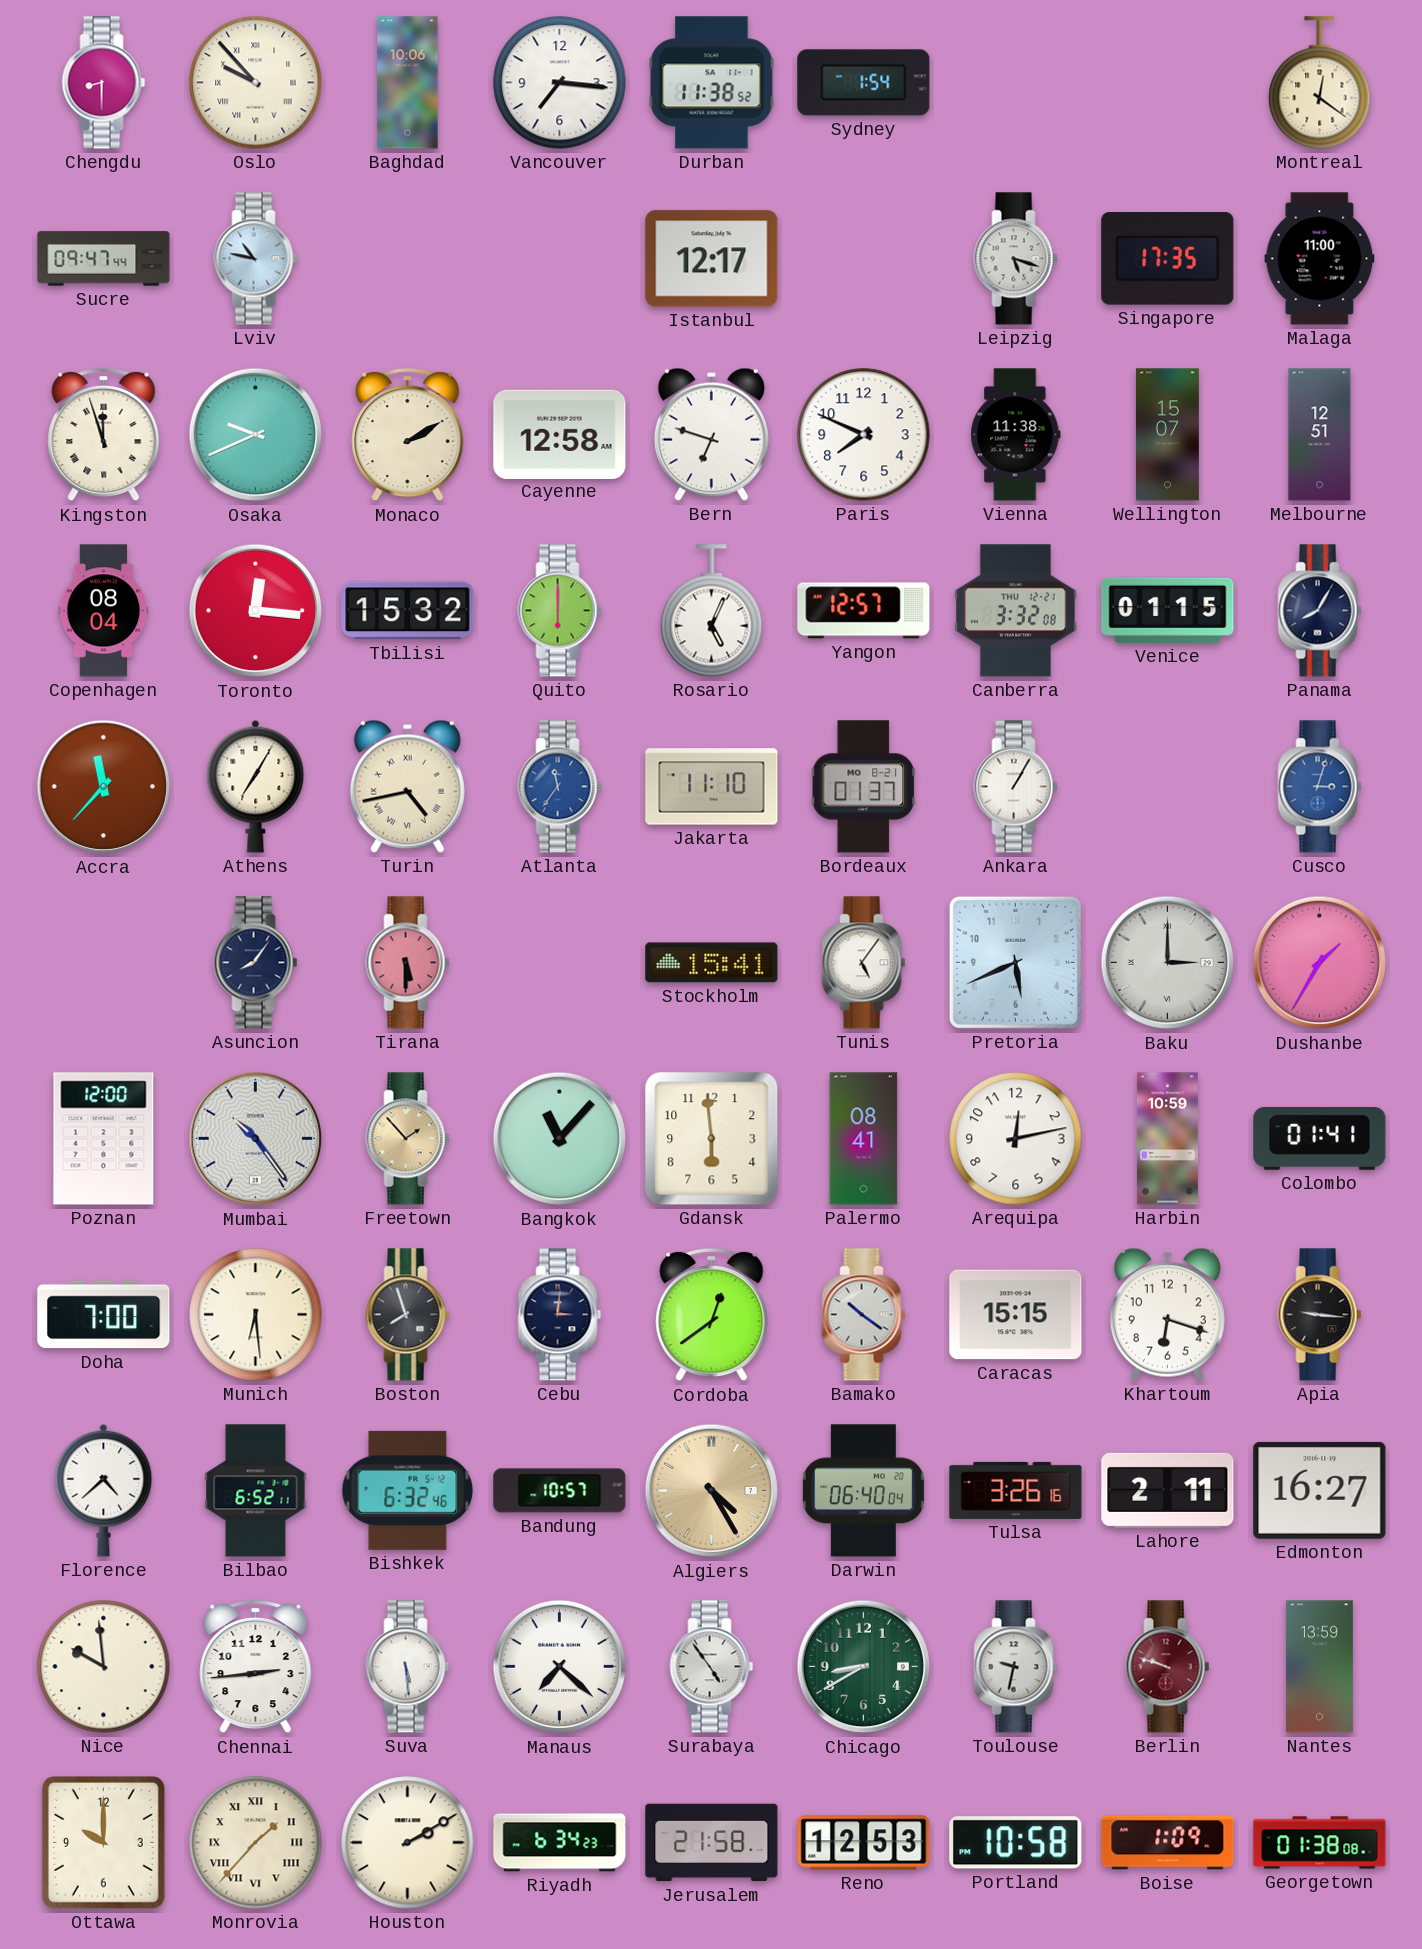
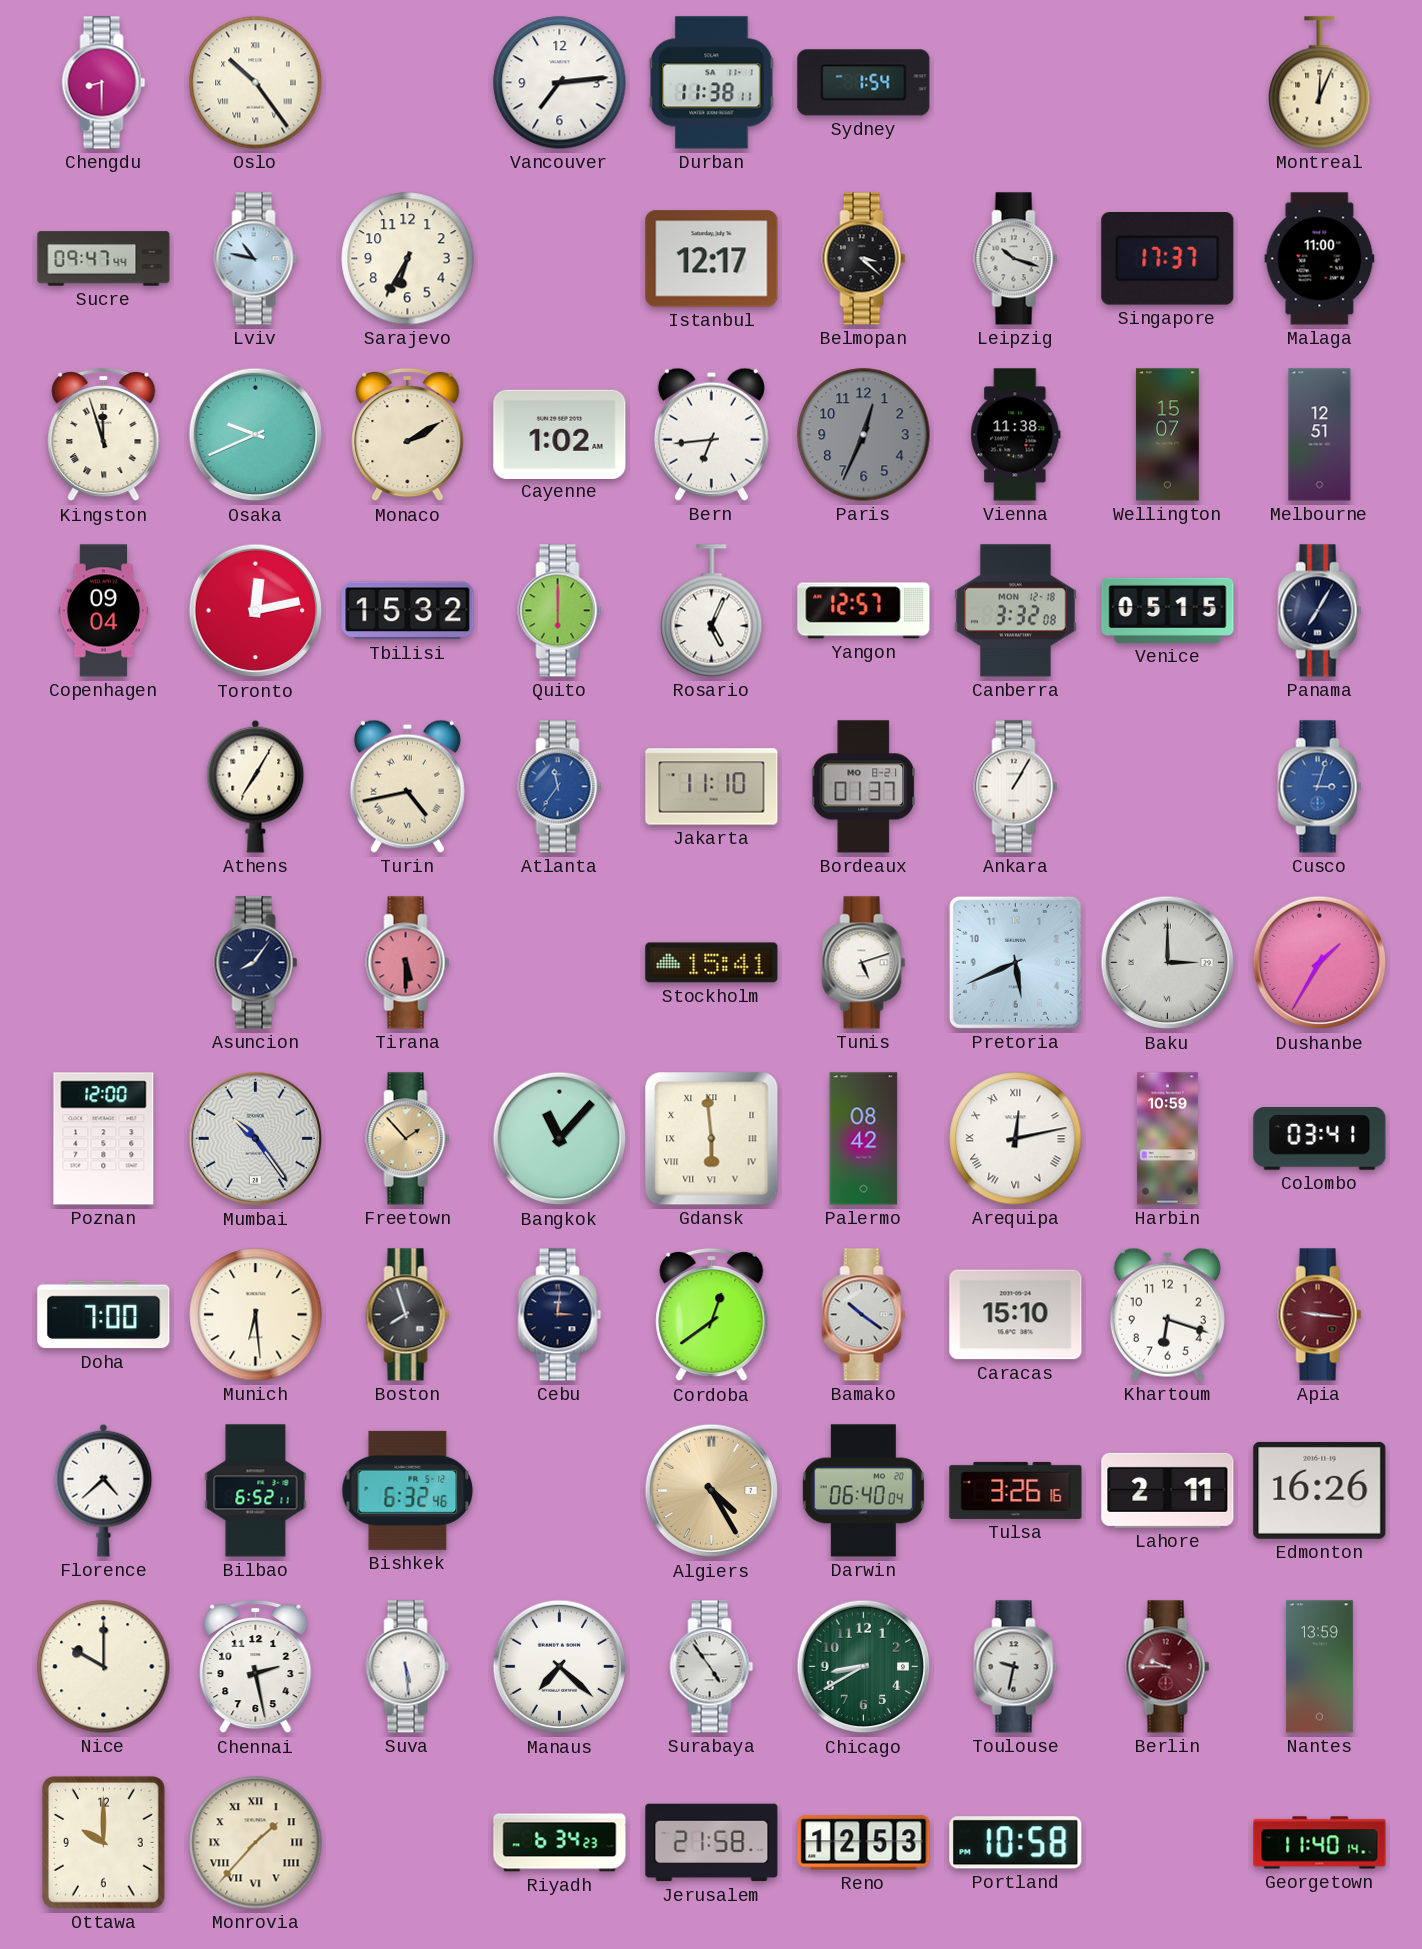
Oslo: 9:53 -> 10:24
Baghdad: 10:06 -> none
Vancouver: 7:16 -> 7:14
Durban: 11:38:52 -> 11:38:11
Montreal: 12:21 -> 12:04
Sarajevo: none -> 6:35
Belmopan: none -> 3:22
Leipzig: 5:18 -> 10:18
Singapore: 17:35 -> 17:37
Cayenne: 12:58 -> 1:02
Bern: 6:48 -> 6:44
Paris: 7:49 -> 12:34
Paris dial: white -> grey
Copenhagen: 08:04 -> 09:04
Toronto: 12:16 -> 12:13
Canberra date: THU 12-21 -> MON 12-18
Venice: 01:15 -> 05:15
Panama: 8:05 -> 7:05
Accra: 11:37 -> none
Tunis: 5:06 -> 5:12
Gdansk numerals: Arabic -> Roman
Palermo: 08:41 -> 08:42
Arequipa numerals: Arabic -> Roman
Colombo: 01:41 -> 03:41
Caracas: 15:15 -> 15:10
Apia dial: black -> burgundy
Bandung: 10:57 -> none
Edmonton: 16:27 -> 16:26
Nice: 9:59 -> 10:00
Chennai: 2:44 -> 2:28
Berlin: 9:48 -> 9:45
Houston: 2:10 -> none
Boise: 1:09 -> none
Georgetown: 01:38 -> 11:40
